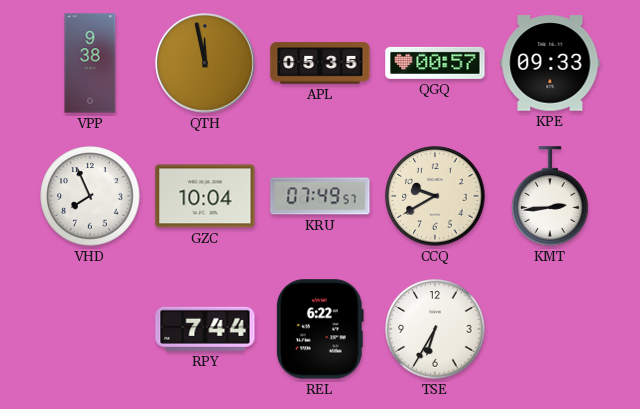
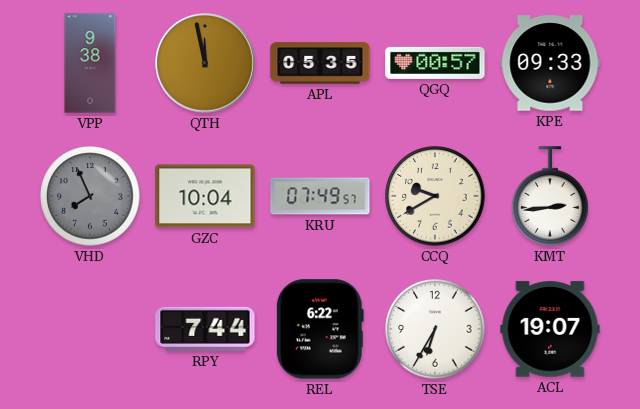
VHD dial: white -> grey
ACL: none -> 19:07
